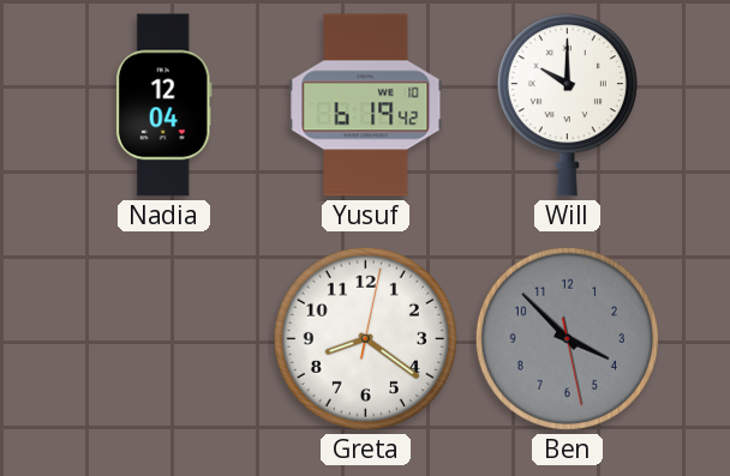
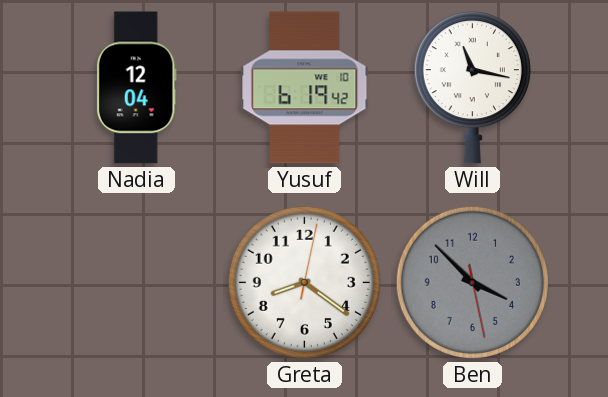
Will: 10:00 -> 11:17
